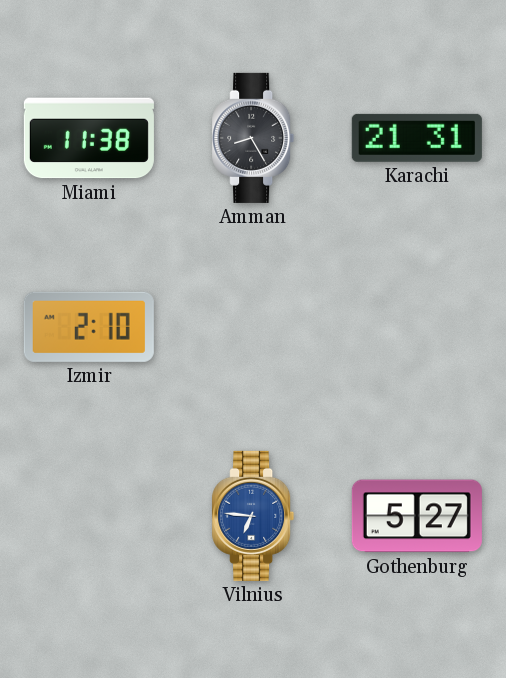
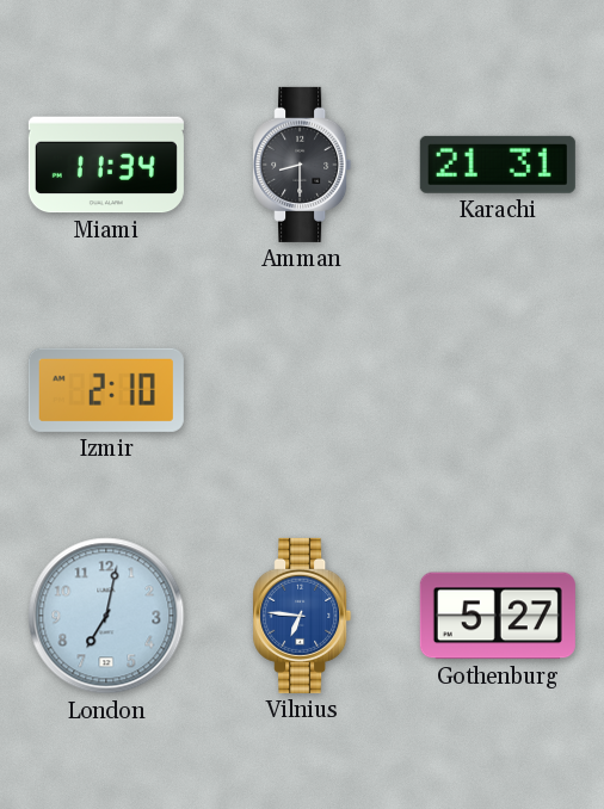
Miami: 11:38 -> 11:34
Amman: 8:25 -> 8:30
London: none -> 7:02
